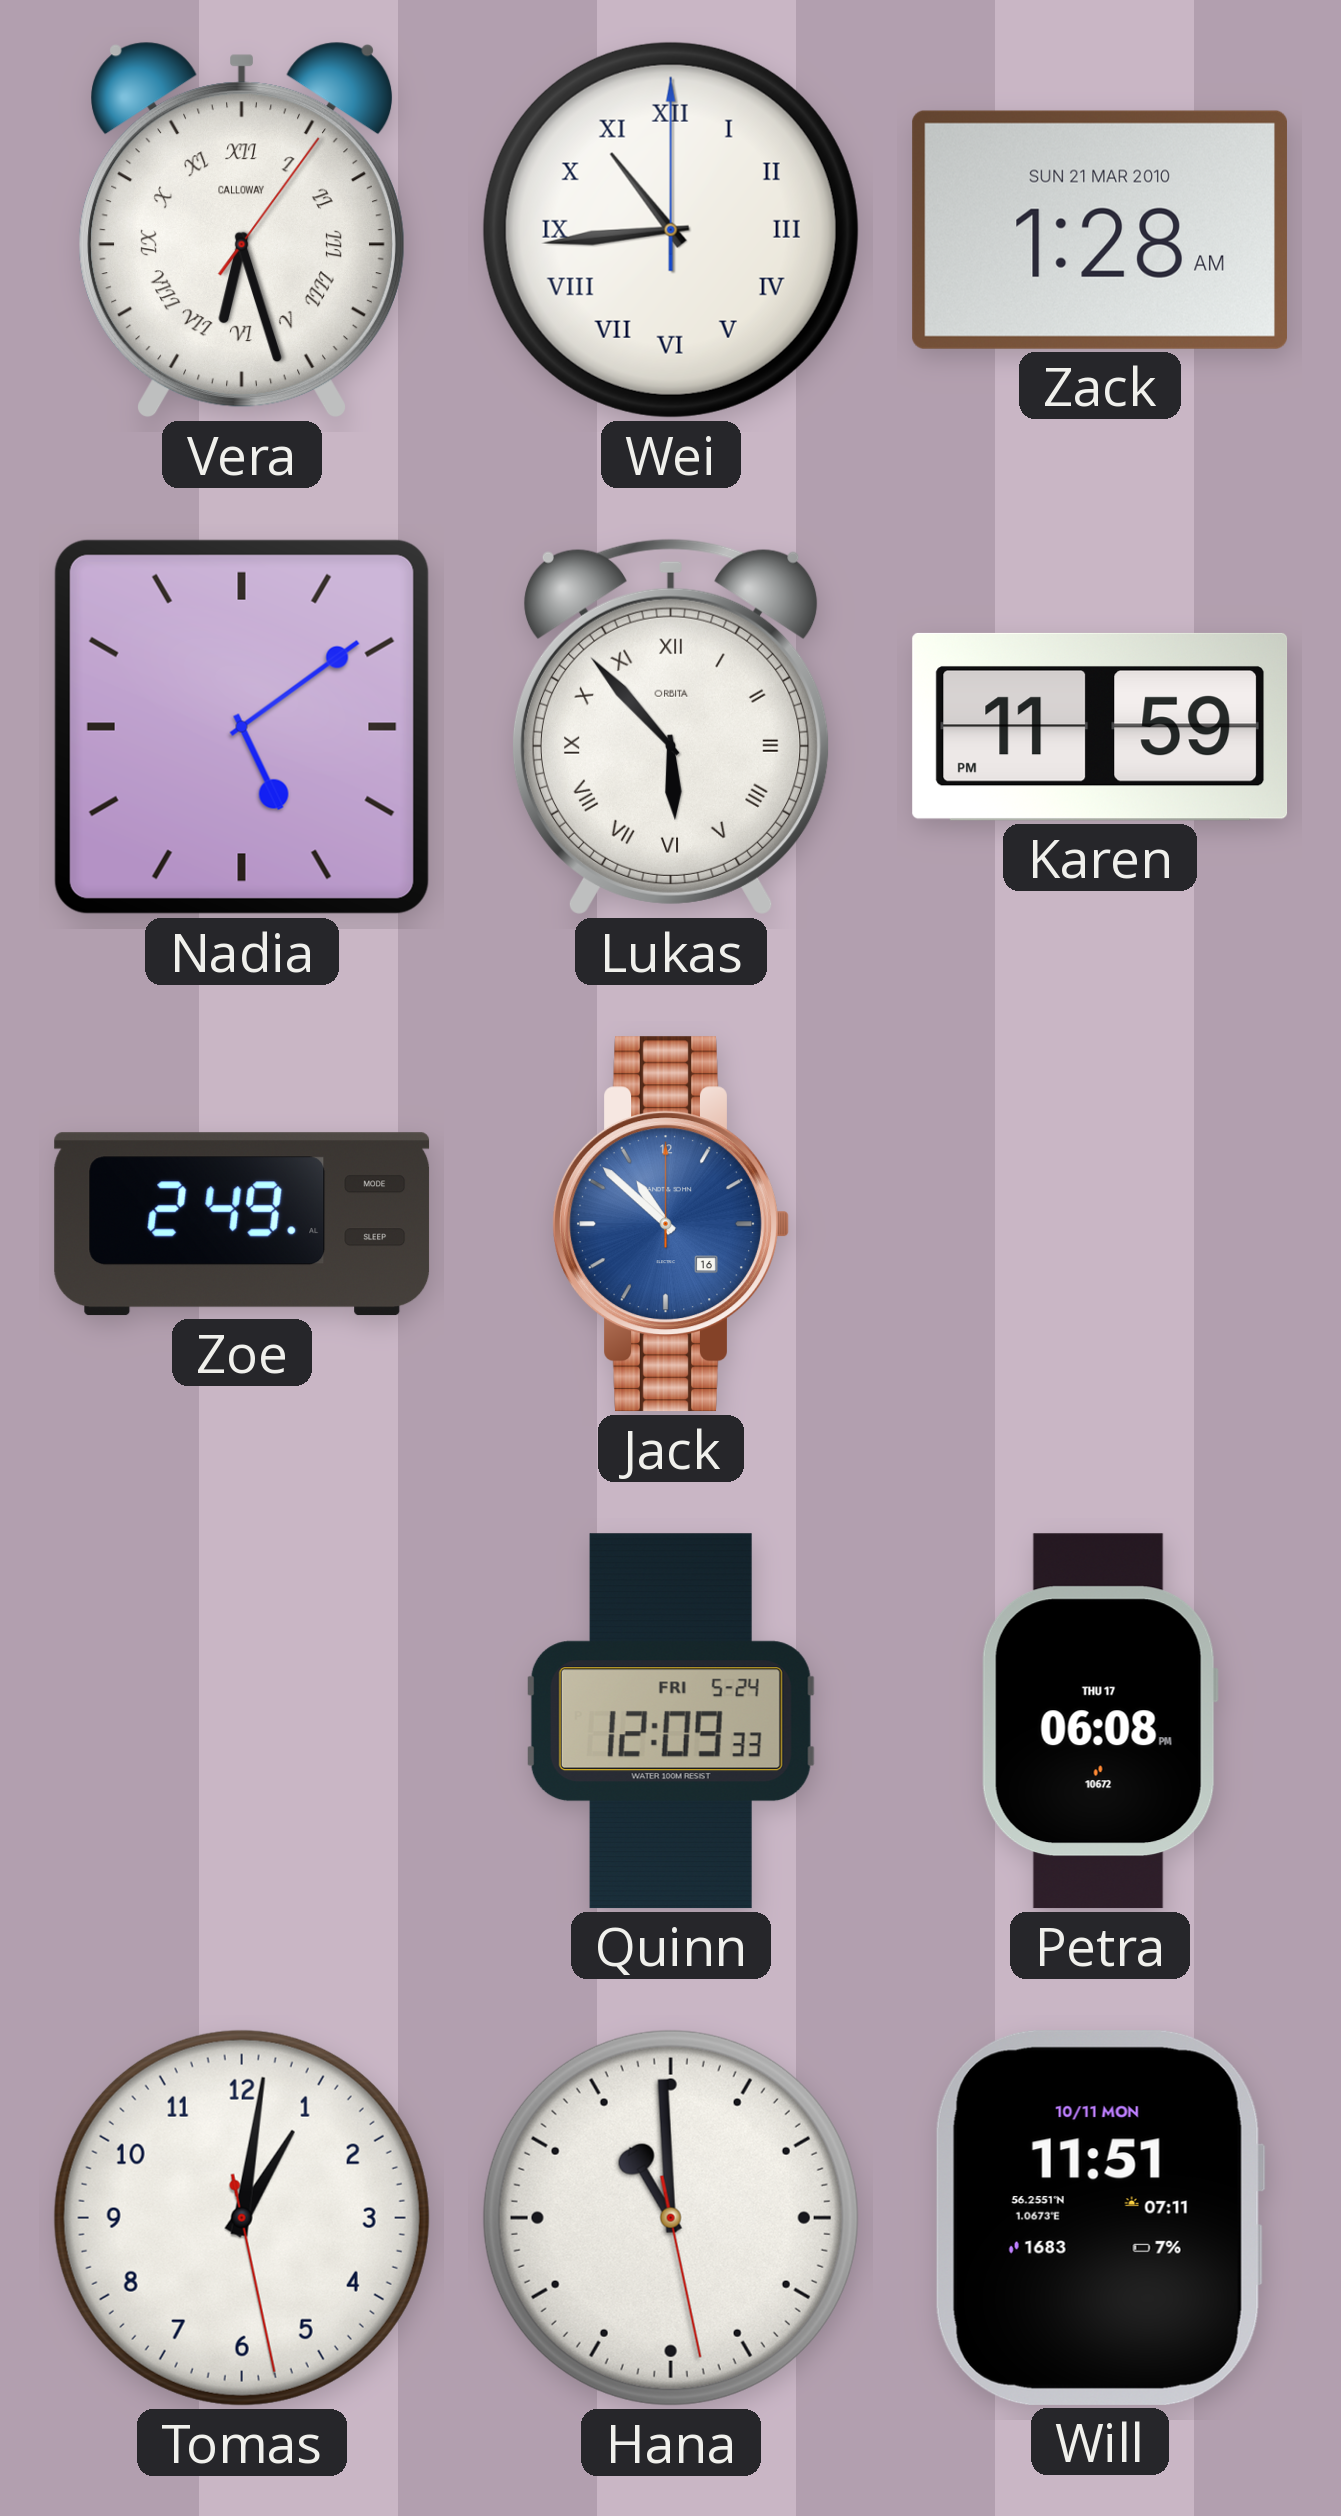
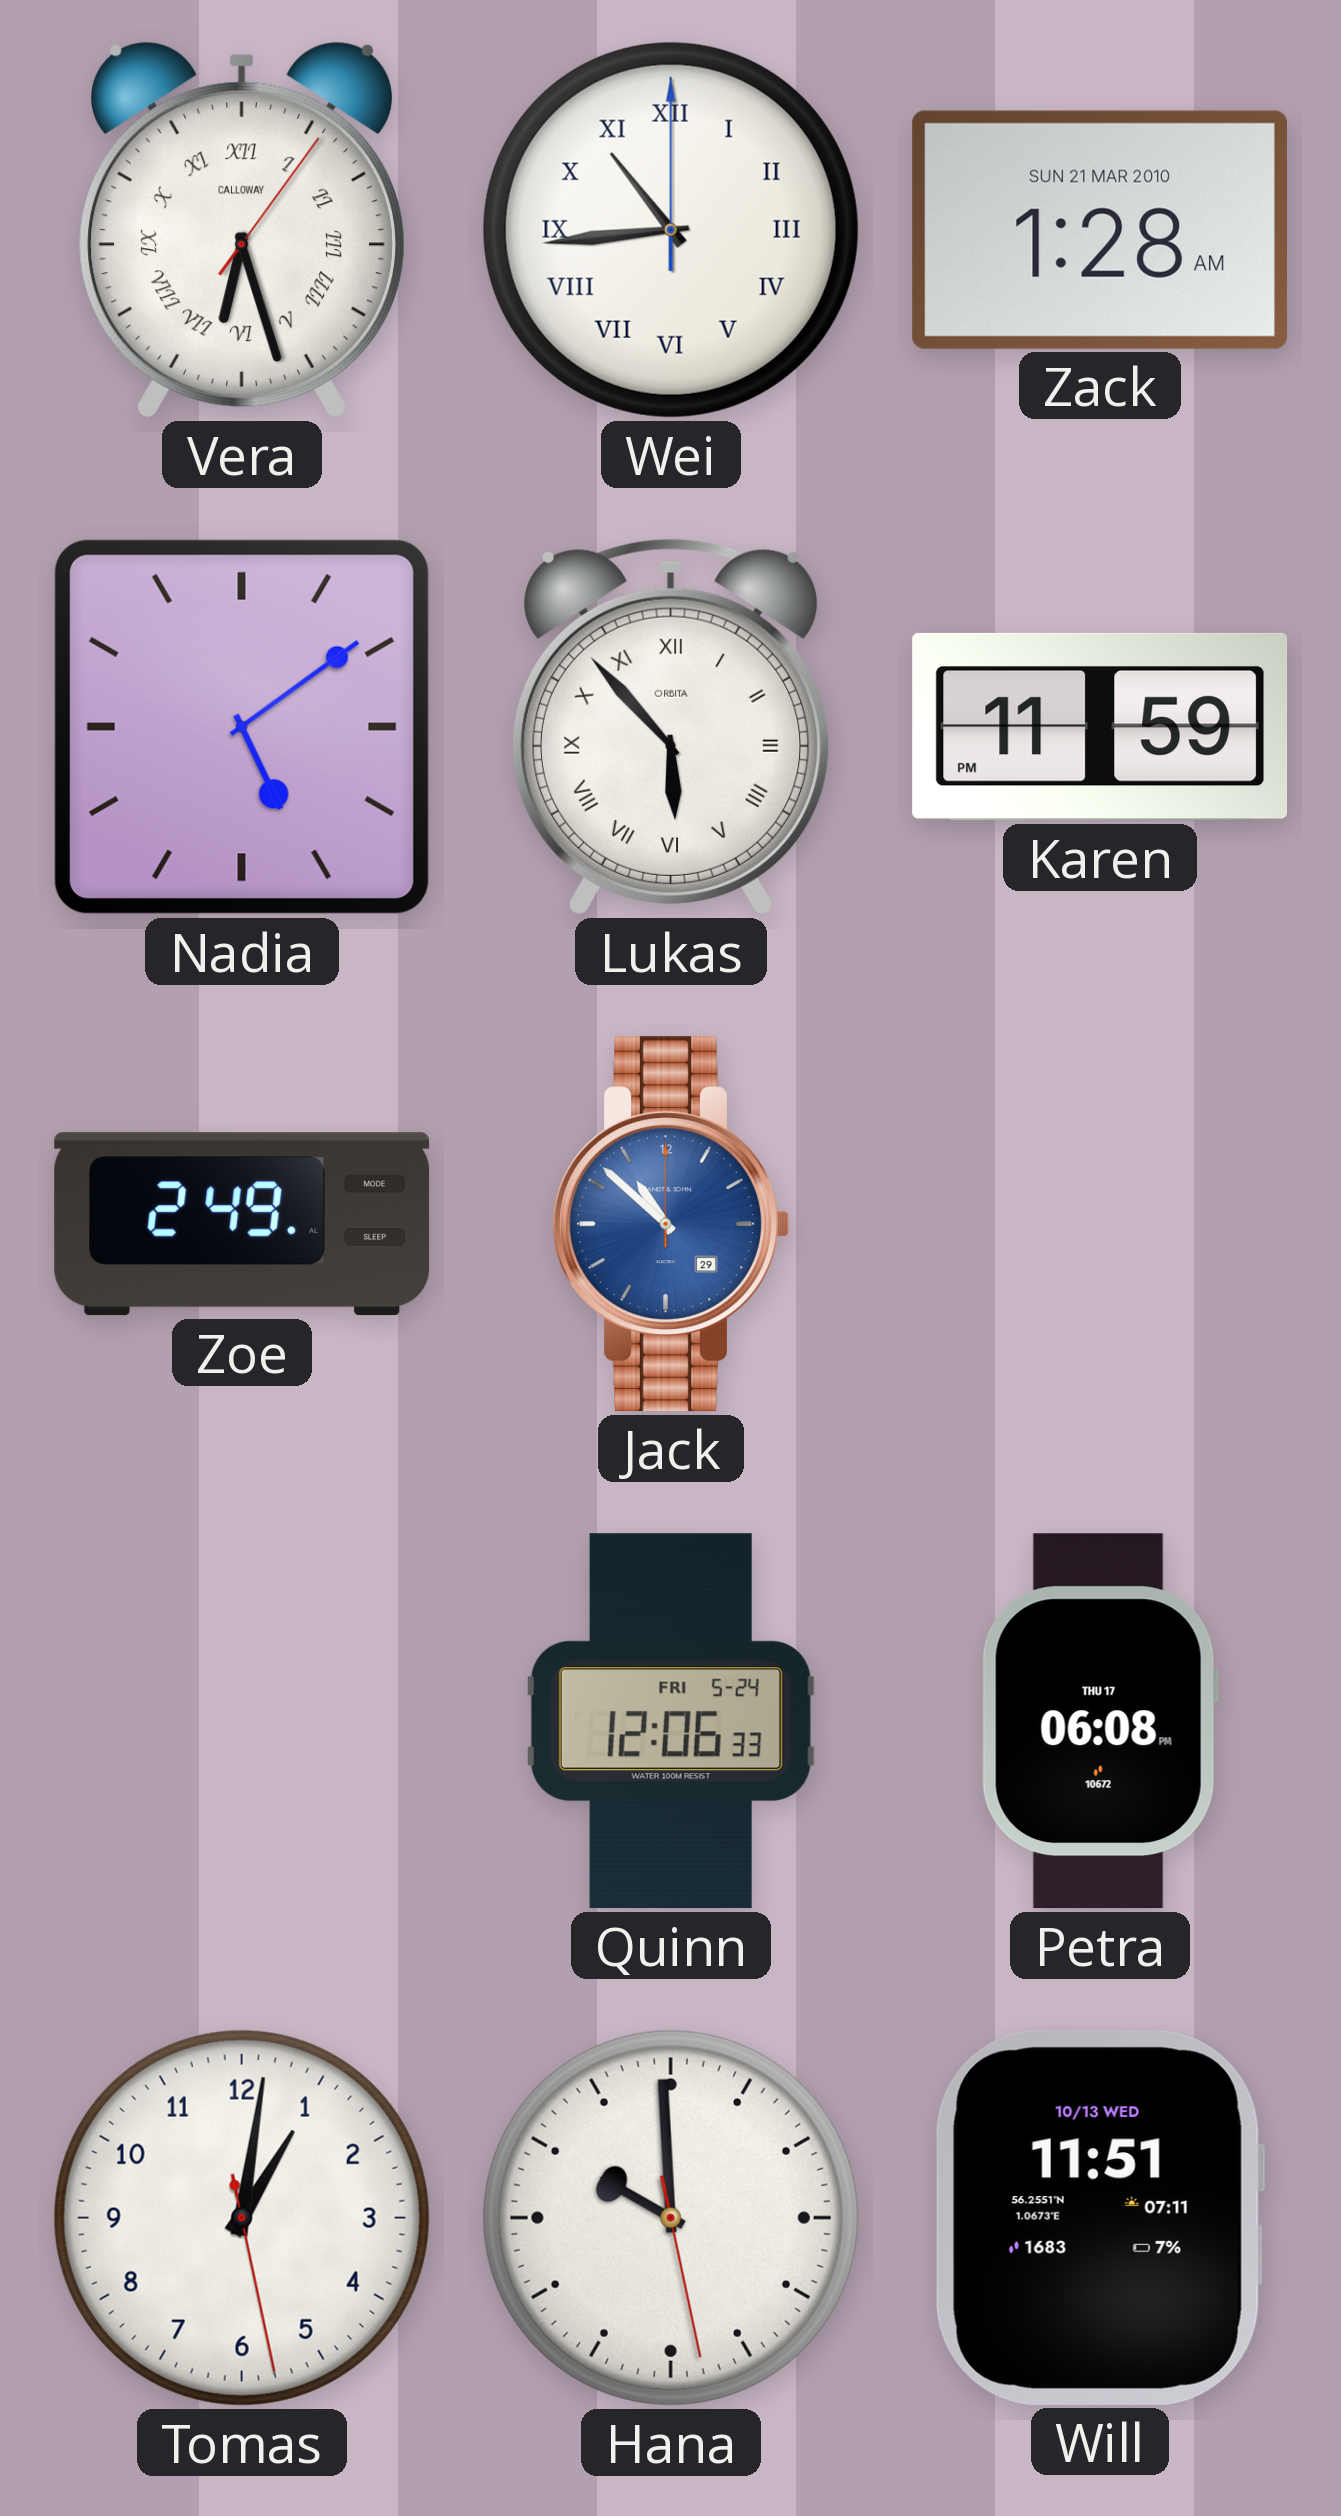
Jack date: 16 -> 29
Quinn: 12:09 -> 12:06
Hana: 10:59 -> 9:59
Will date: 10/11 MON -> 10/13 WED
